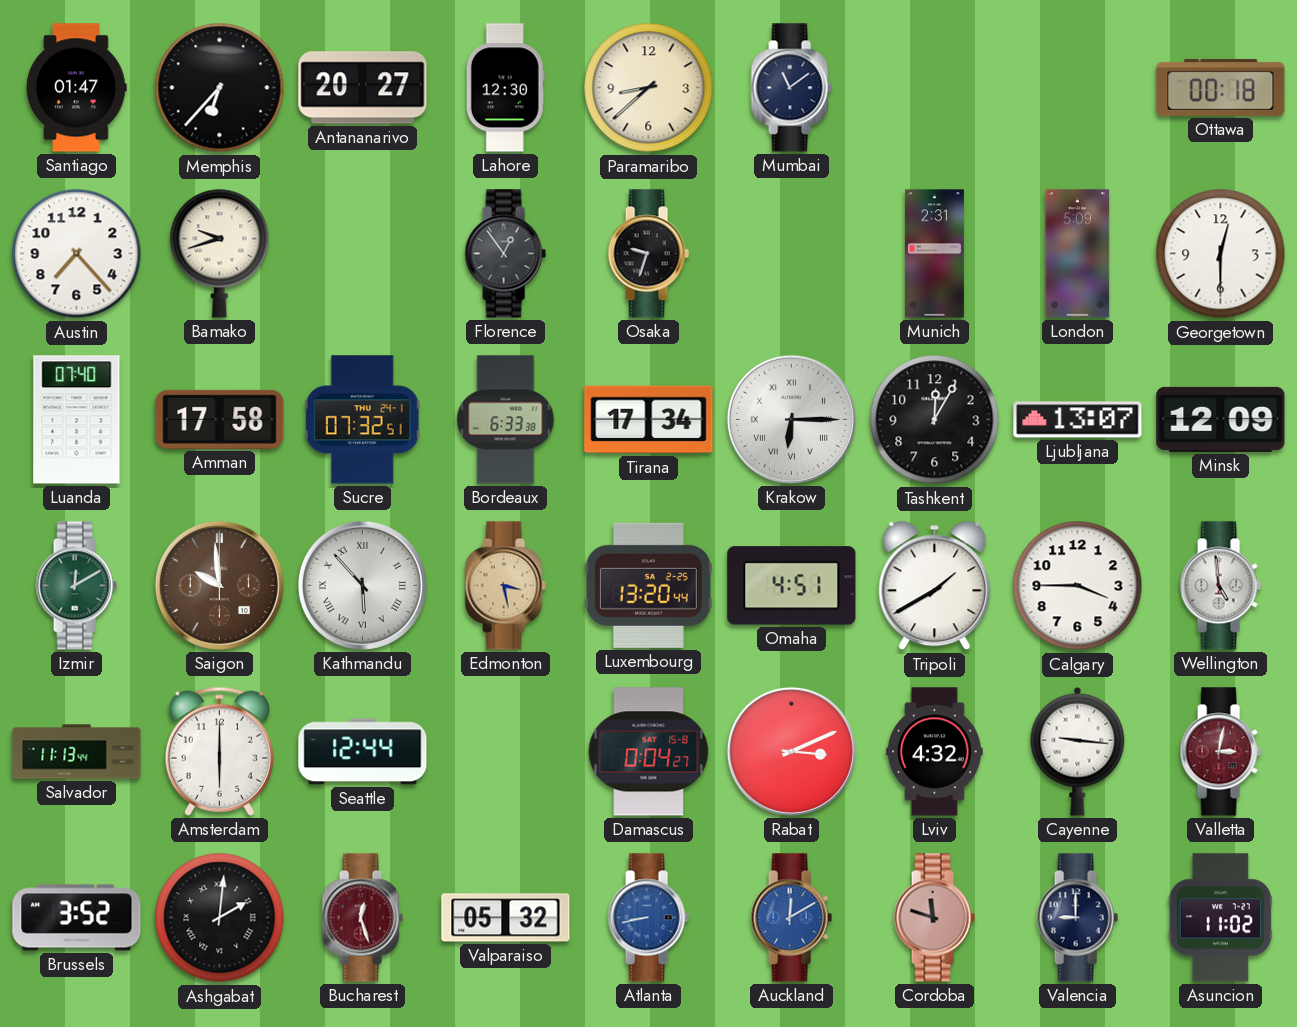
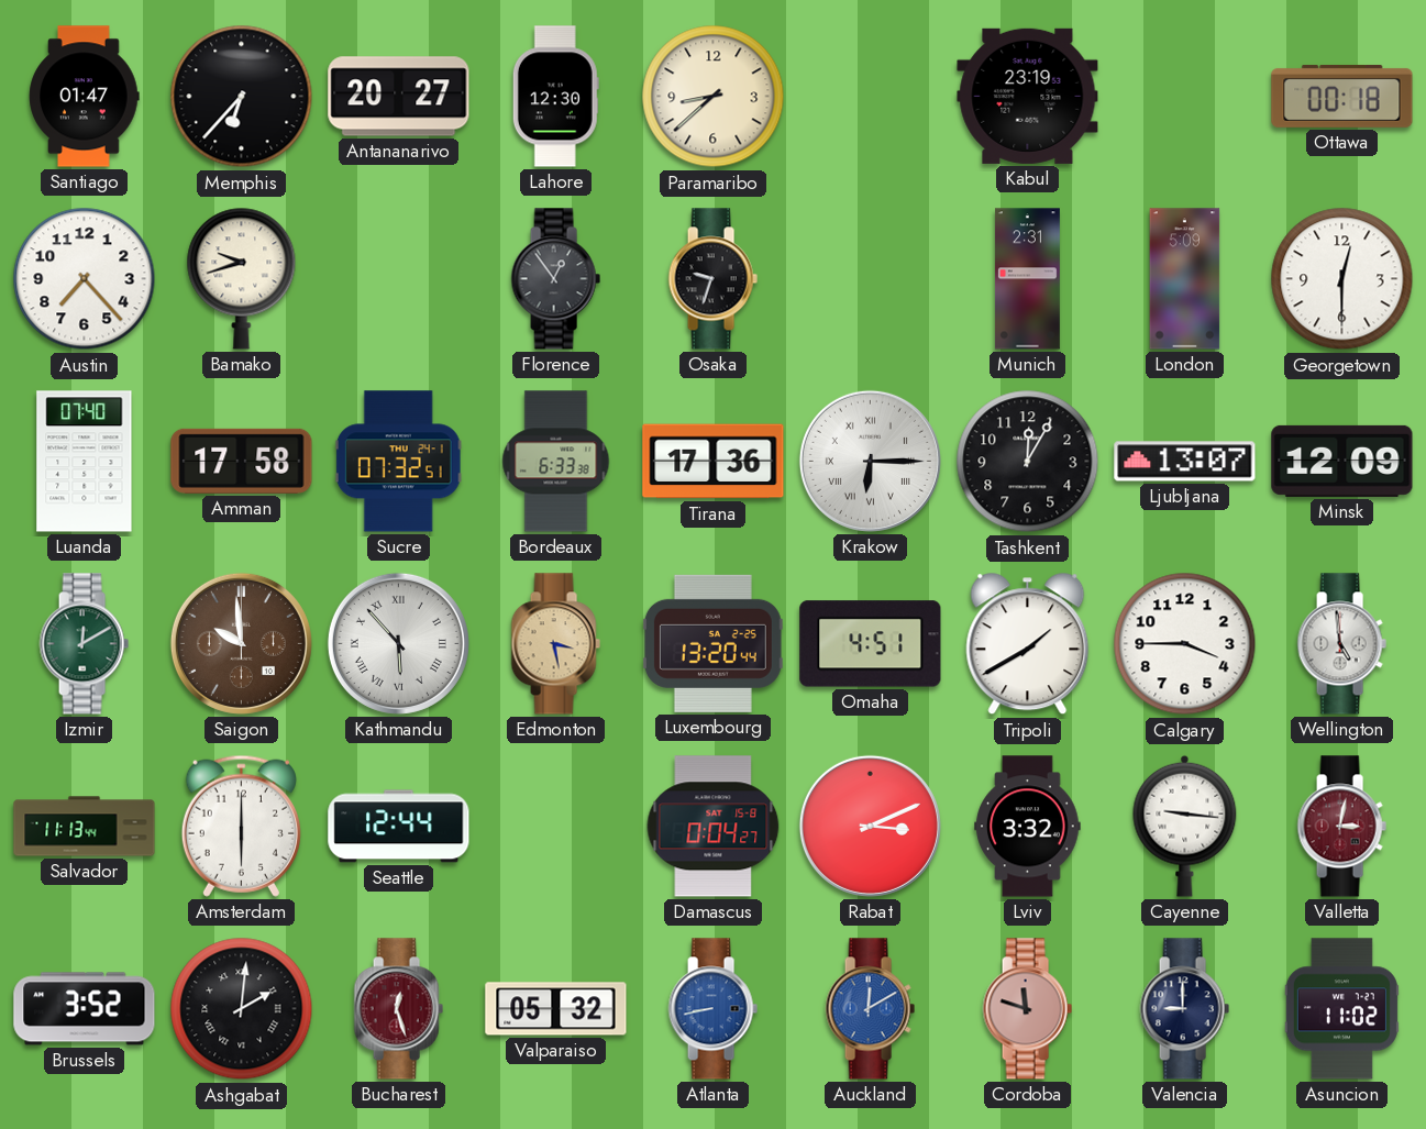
Mumbai: 11:09 -> none
Kabul: none -> 23:19
Tirana: 17:34 -> 17:36
Lviv: 4:32 -> 3:32
